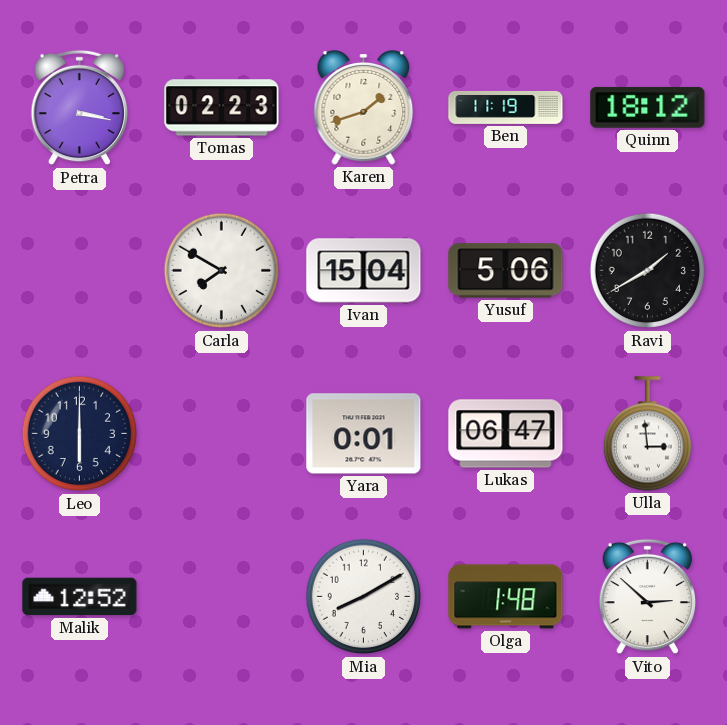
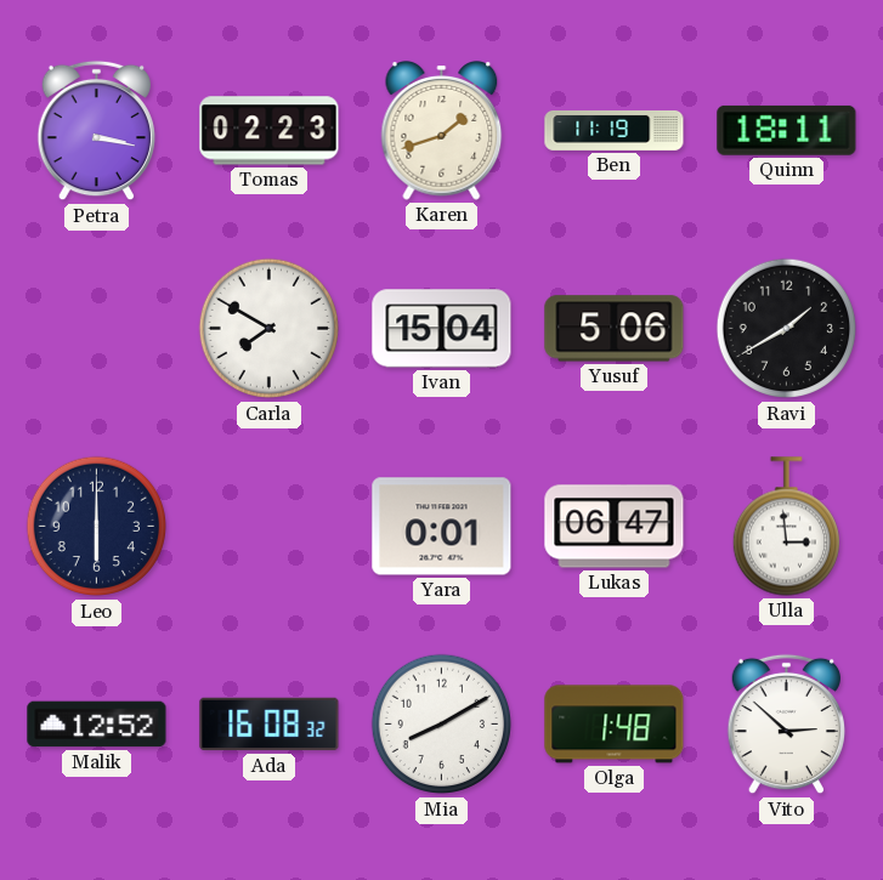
Quinn: 18:12 -> 18:11
Ada: none -> 16:08
